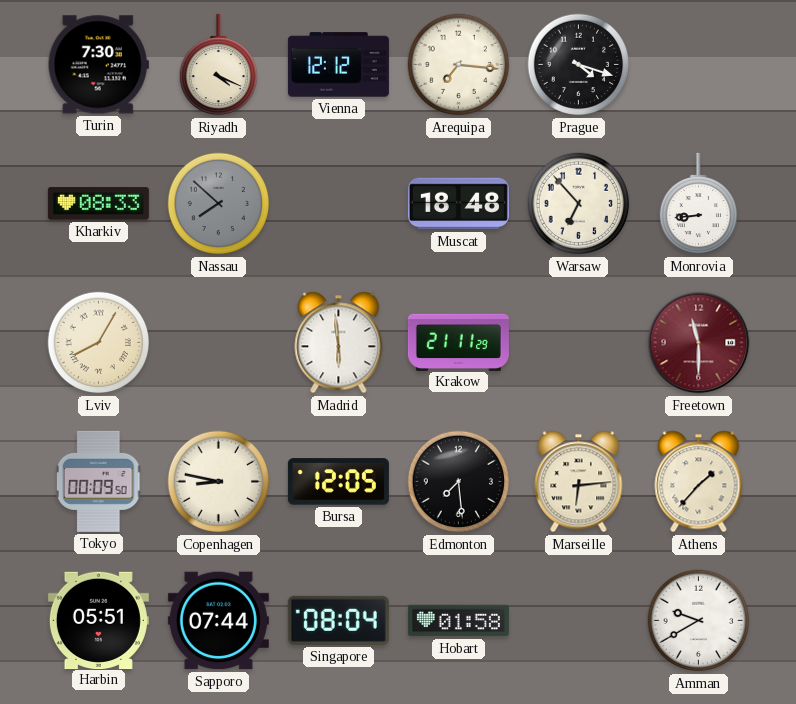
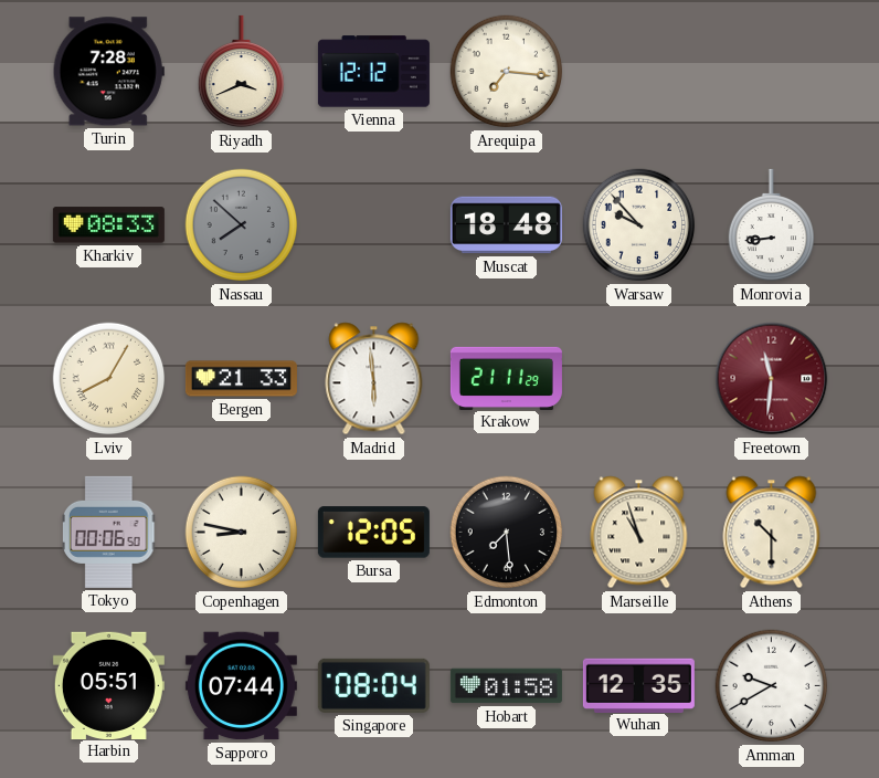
Turin: 7:30 -> 7:28
Riyadh: 4:19 -> 3:41
Prague: 4:18 -> none
Warsaw: 6:53 -> 9:53
Bergen: none -> 21:33
Freetown: 11:30 -> 11:31
Tokyo: 00:09 -> 00:06
Marseille: 6:14 -> 10:57
Athens: 1:37 -> 10:30
Wuhan: none -> 12:35
